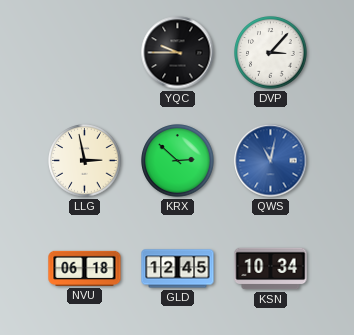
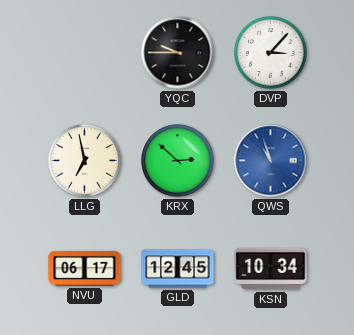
LLG: 2:58 -> 6:58
QWS: 11:02 -> 10:57
NVU: 06:18 -> 06:17
